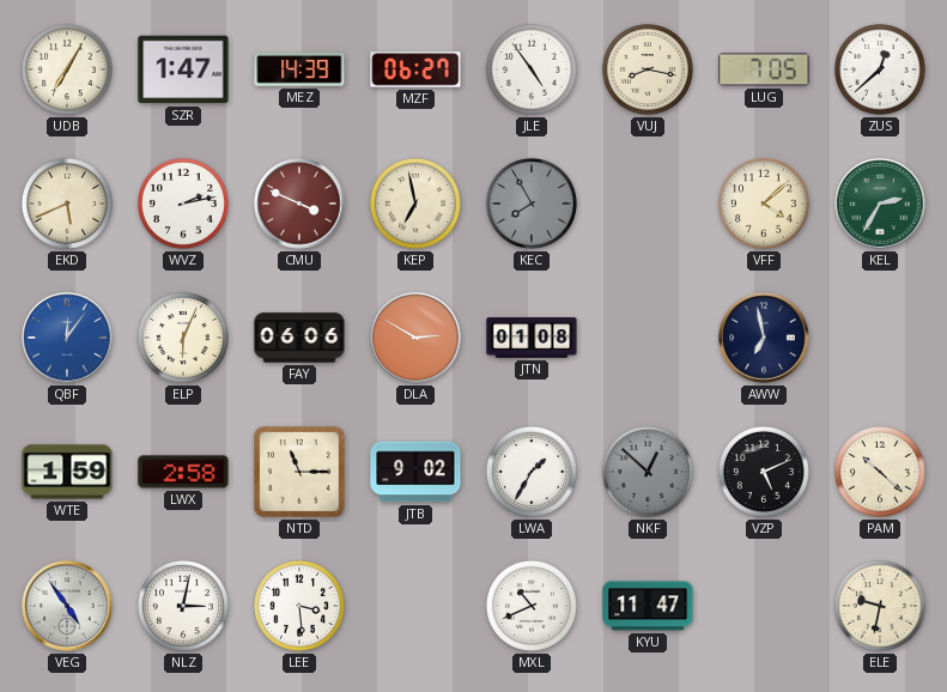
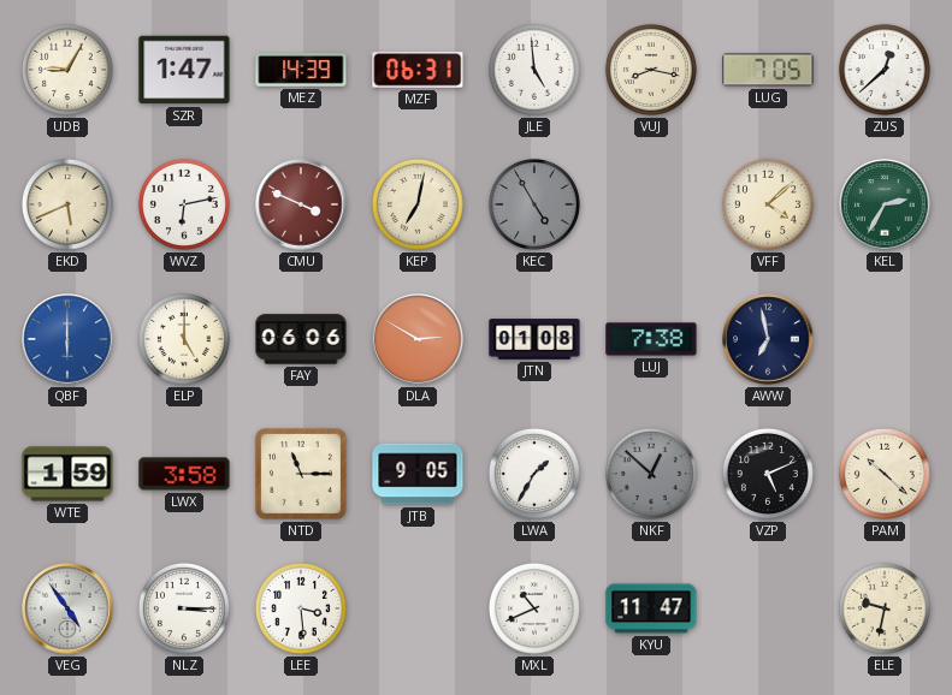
UDB: 7:05 -> 9:05
MZF: 06:27 -> 06:31
JLE: 4:54 -> 4:59
WVZ: 2:13 -> 6:13
KEP: 6:58 -> 7:02
KEC: 7:55 -> 4:55
QBF: 12:06 -> 6:00
ELP: 6:04 -> 5:00
LUJ: none -> 7:38
LWX: 2:58 -> 3:58
JTB: 9:02 -> 9:05
NLZ: 3:02 -> 3:15
